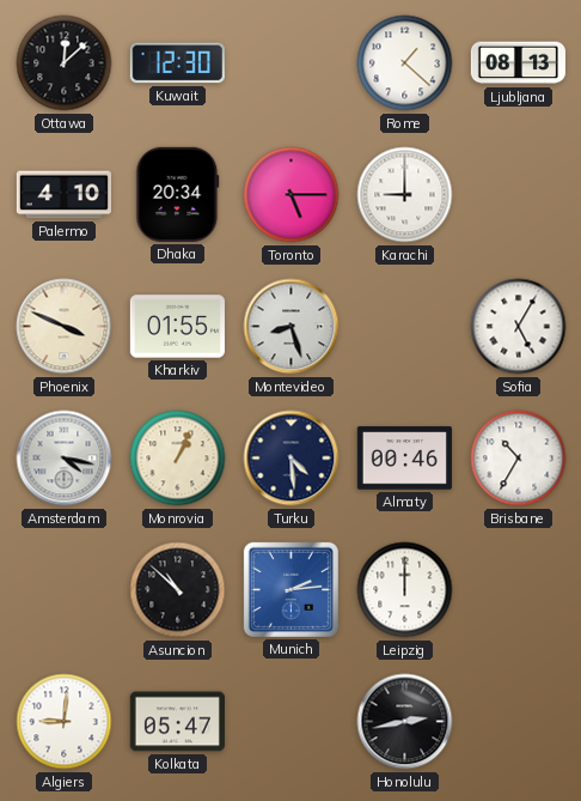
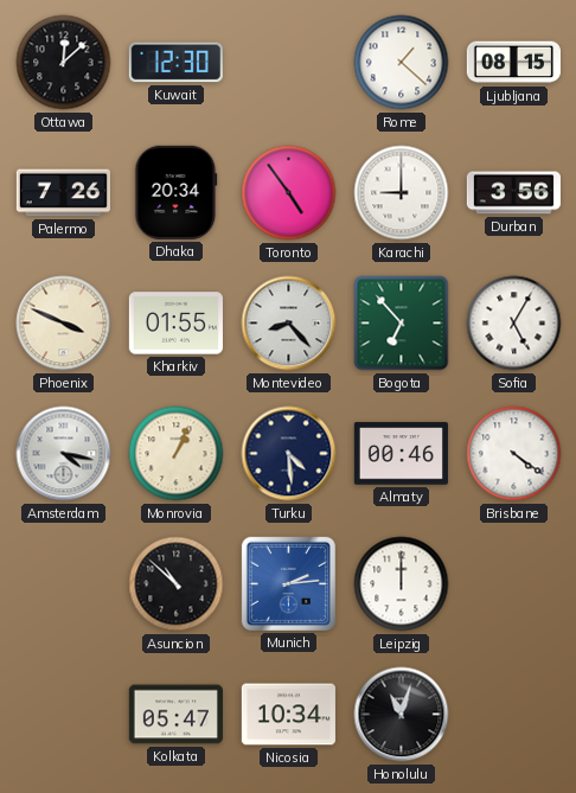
Ljubljana: 08:13 -> 08:15
Palermo: 4:10 -> 7:26
Toronto: 5:15 -> 4:54
Durban: none -> 3:56
Montevideo: 8:27 -> 8:23
Bogota: none -> 6:53
Brisbane: 10:35 -> 4:21
Algiers: 9:01 -> none
Nicosia: none -> 10:34
Honolulu: 2:43 -> 11:03
